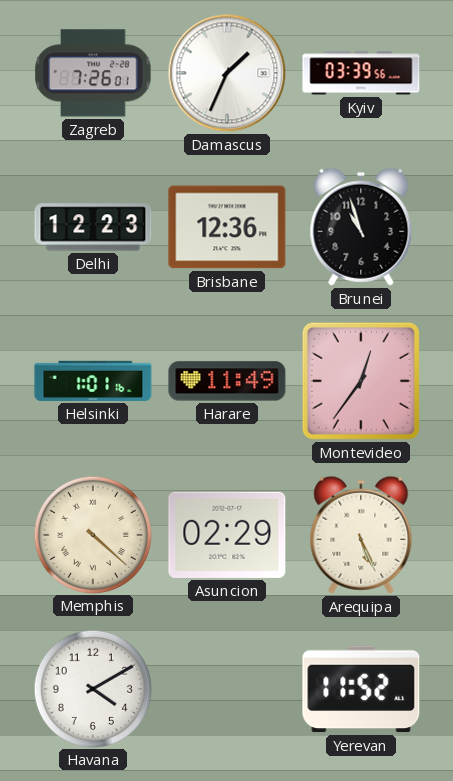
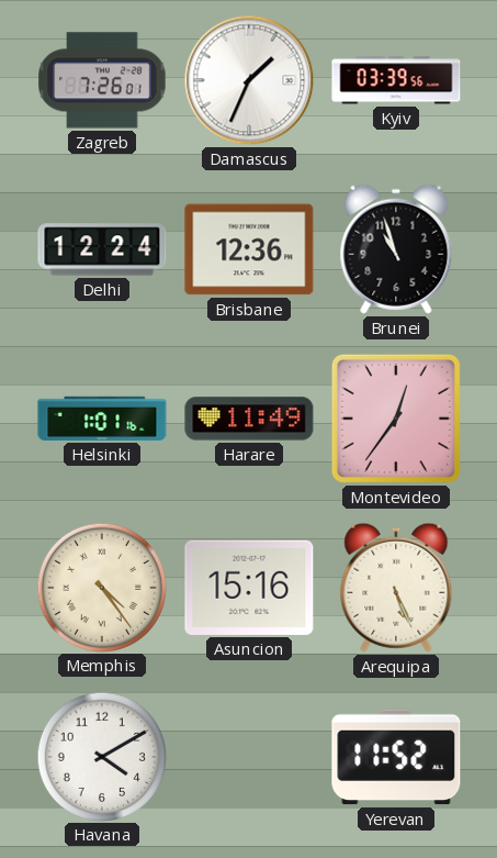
Delhi: 12:23 -> 12:24
Memphis: 4:22 -> 4:24
Asuncion: 02:29 -> 15:16
